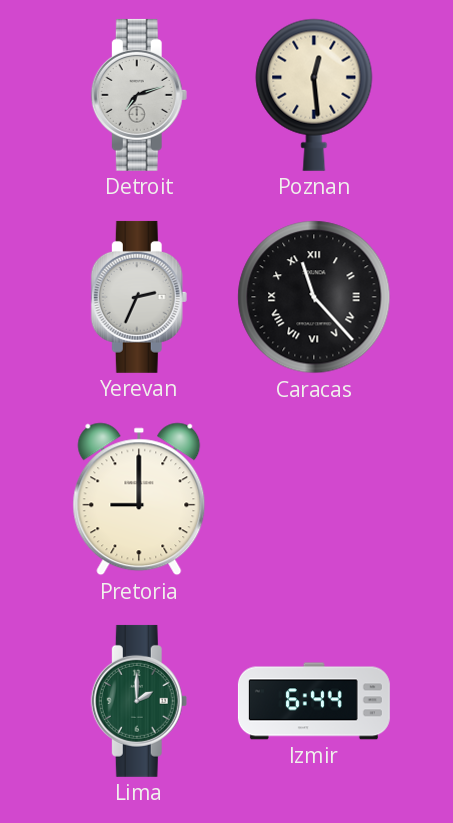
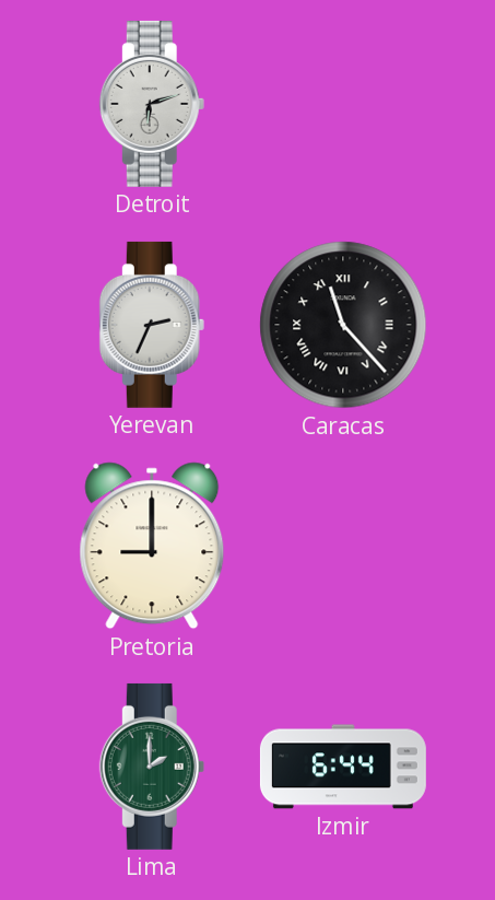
Detroit: 7:12 -> 6:12
Poznan: 12:29 -> none
